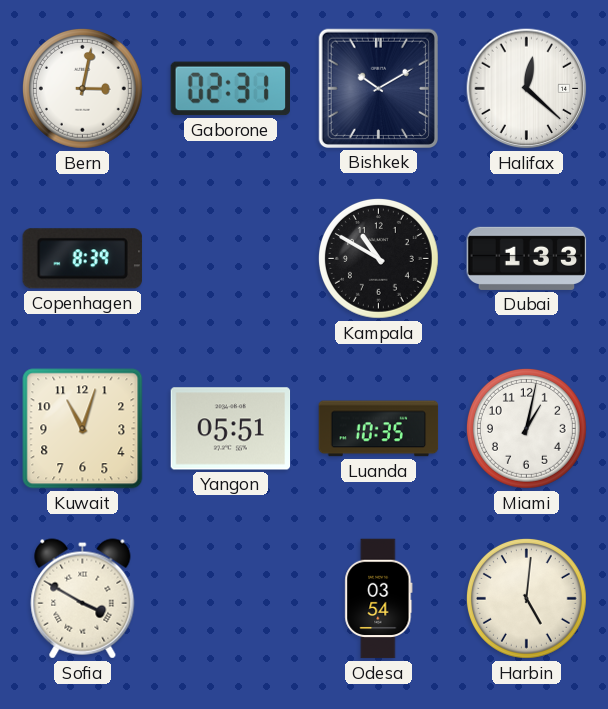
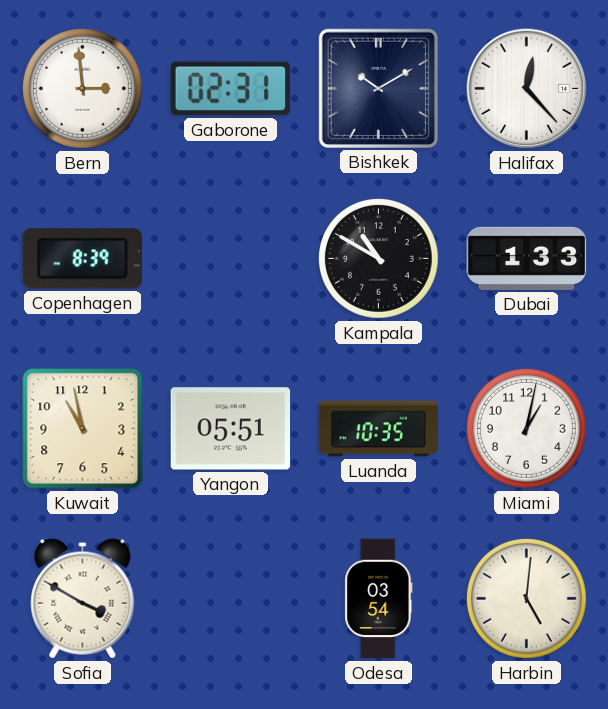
Bern: 3:02 -> 2:59
Halifax: 12:22 -> 12:23
Kuwait: 11:03 -> 10:58
